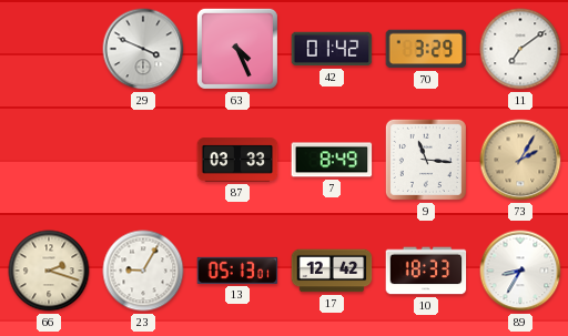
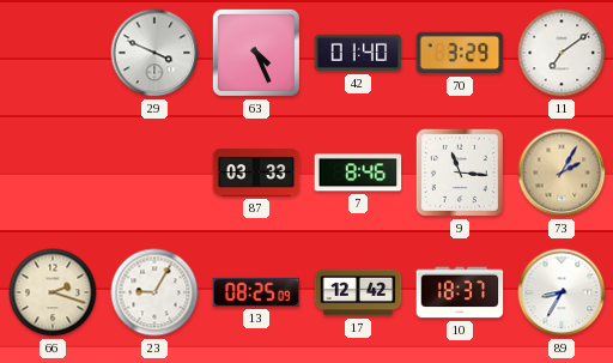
42: 01:42 -> 01:40
7: 8:49 -> 8:46
13: 05:13 -> 08:25
10: 18:33 -> 18:37
